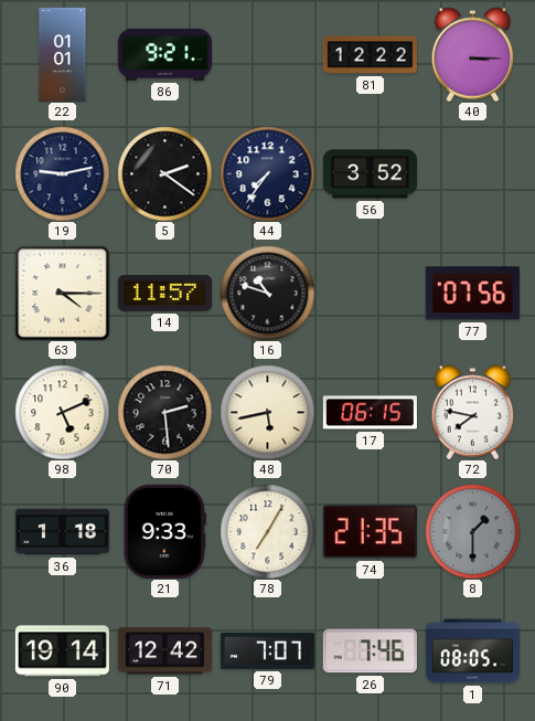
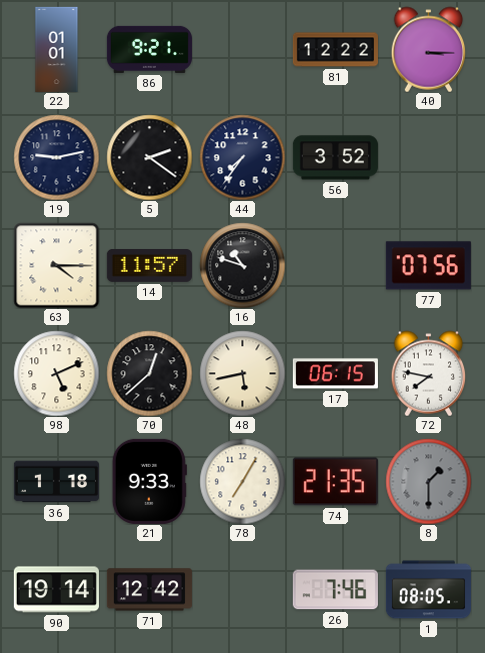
70: 2:29 -> 12:38
79: 7:07 -> none
